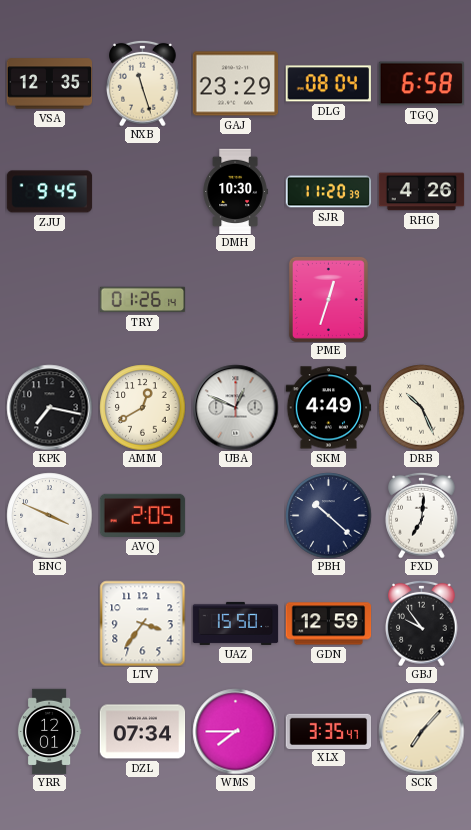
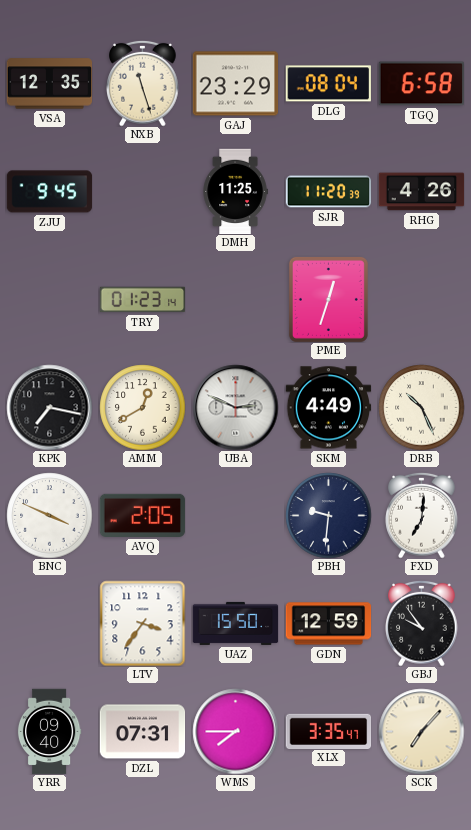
DMH: 10:30 -> 11:25
TRY: 01:26 -> 01:23
UBA: 12:49 -> 2:49
PBH: 10:22 -> 9:31
YRR: 12:01 -> 09:40
DZL: 07:34 -> 07:31
